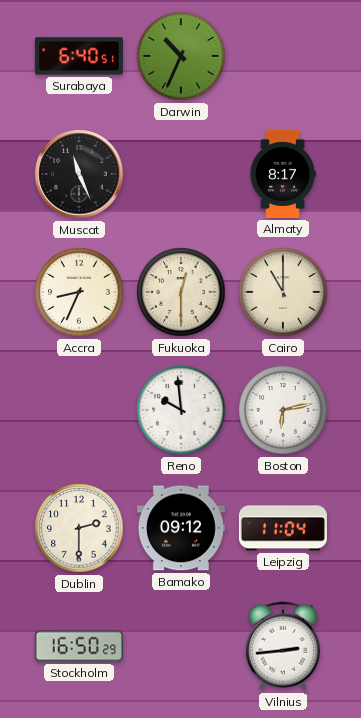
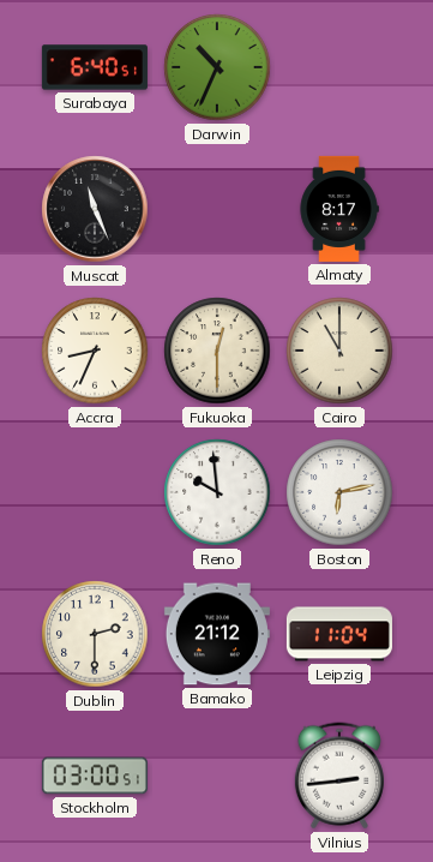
Bamako: 09:12 -> 21:12
Stockholm: 16:50 -> 03:00
